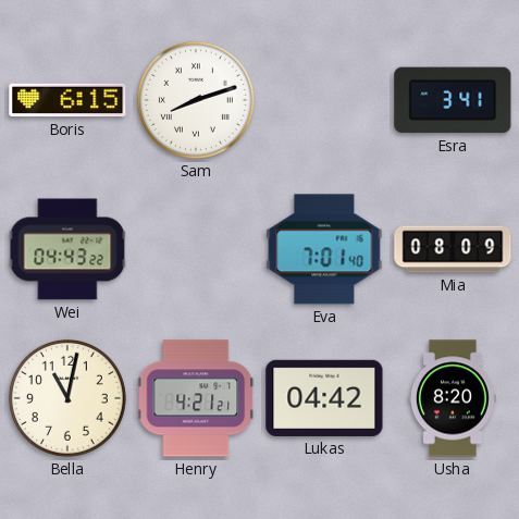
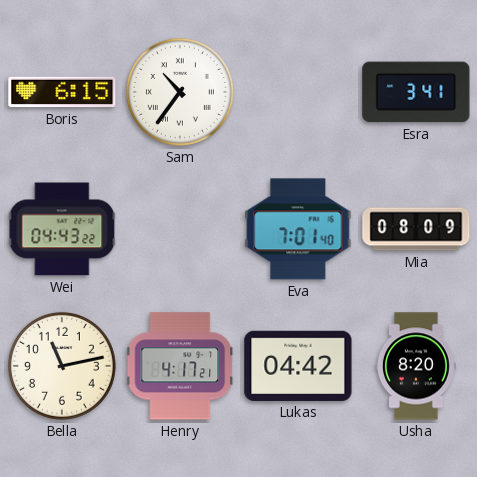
Sam: 8:12 -> 10:36
Bella: 11:02 -> 11:13
Henry: 4:21 -> 4:17
